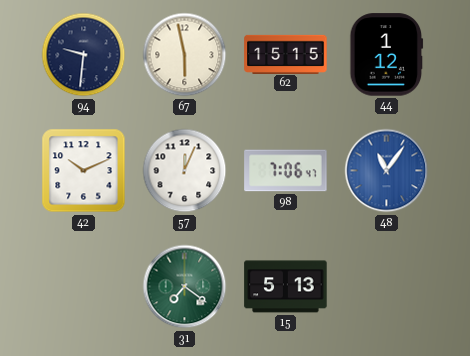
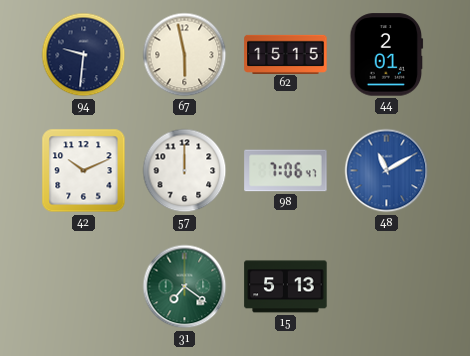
44: 1:12 -> 2:01
57: 12:04 -> 12:00
48: 11:06 -> 11:10
